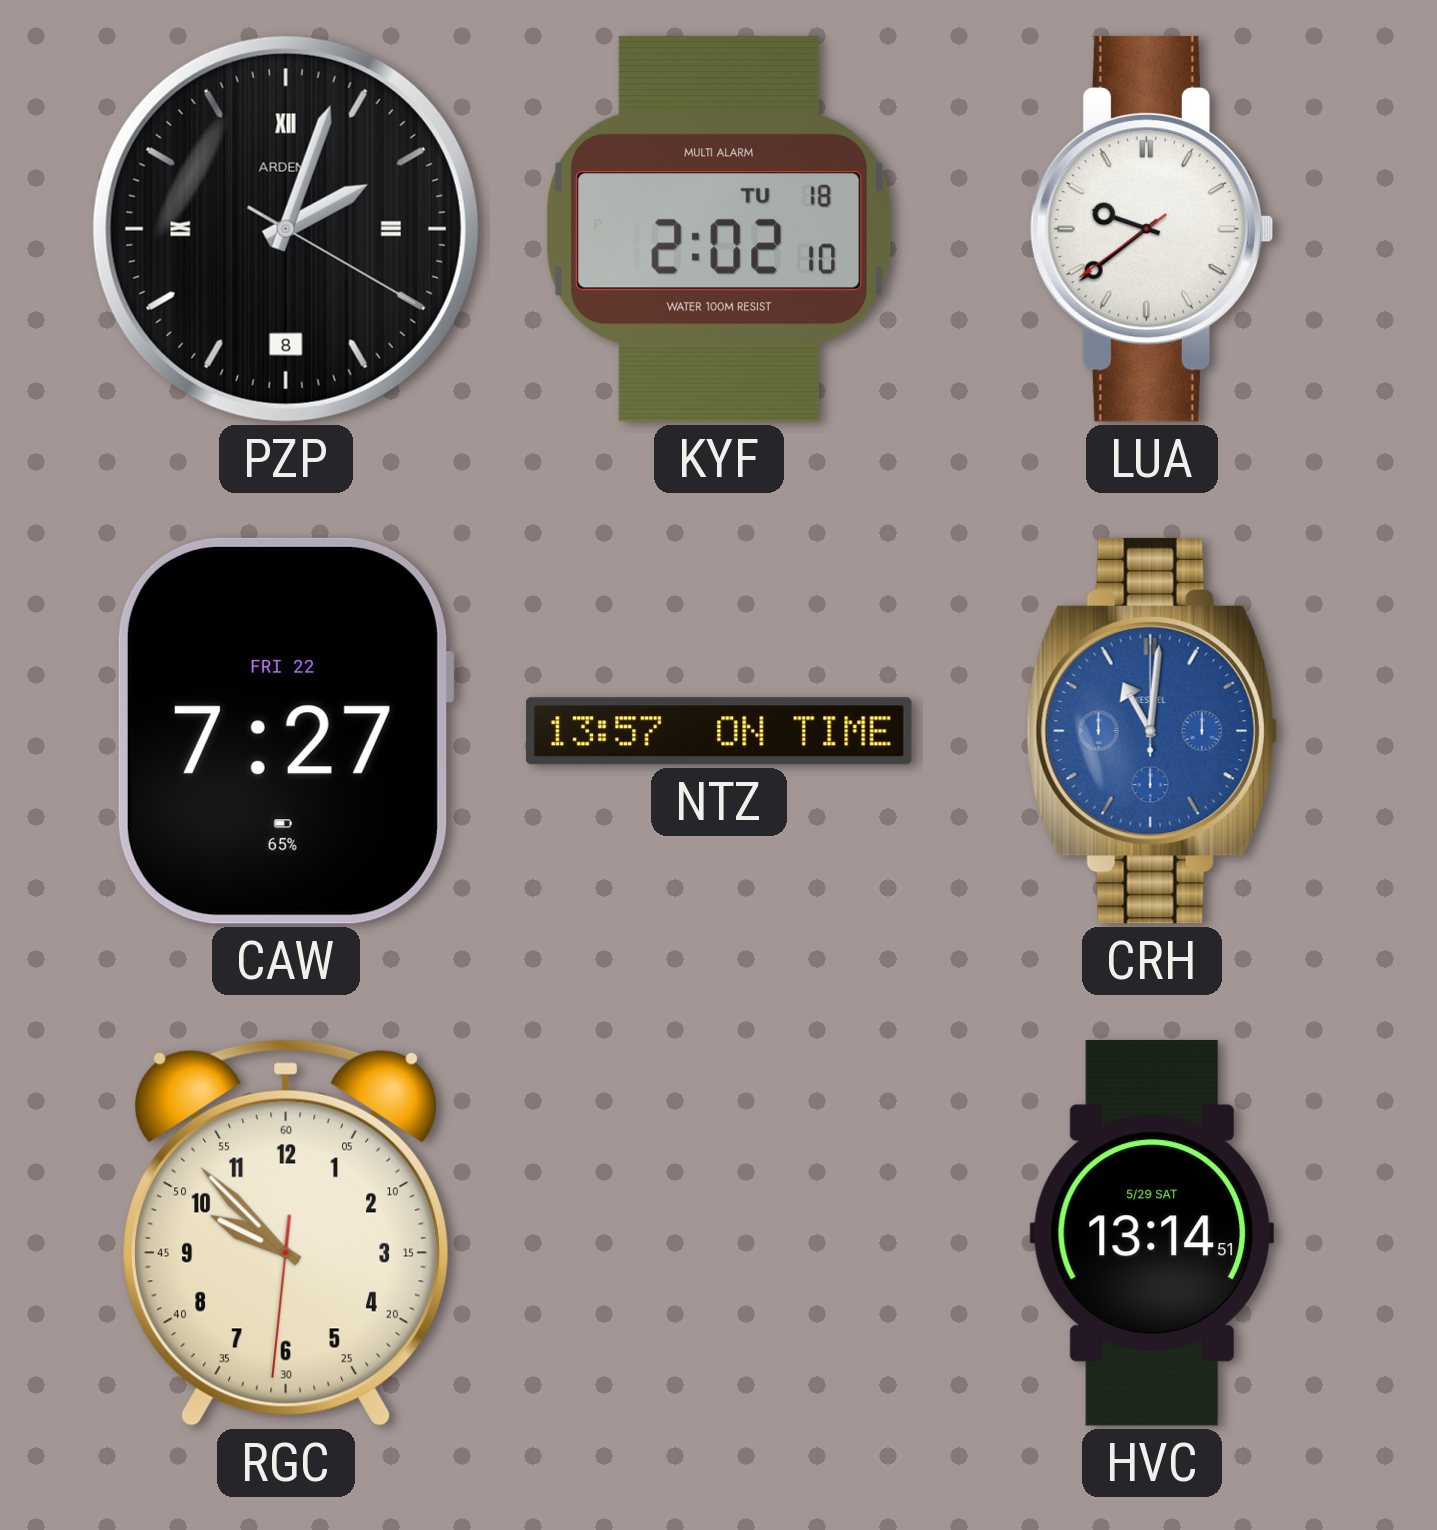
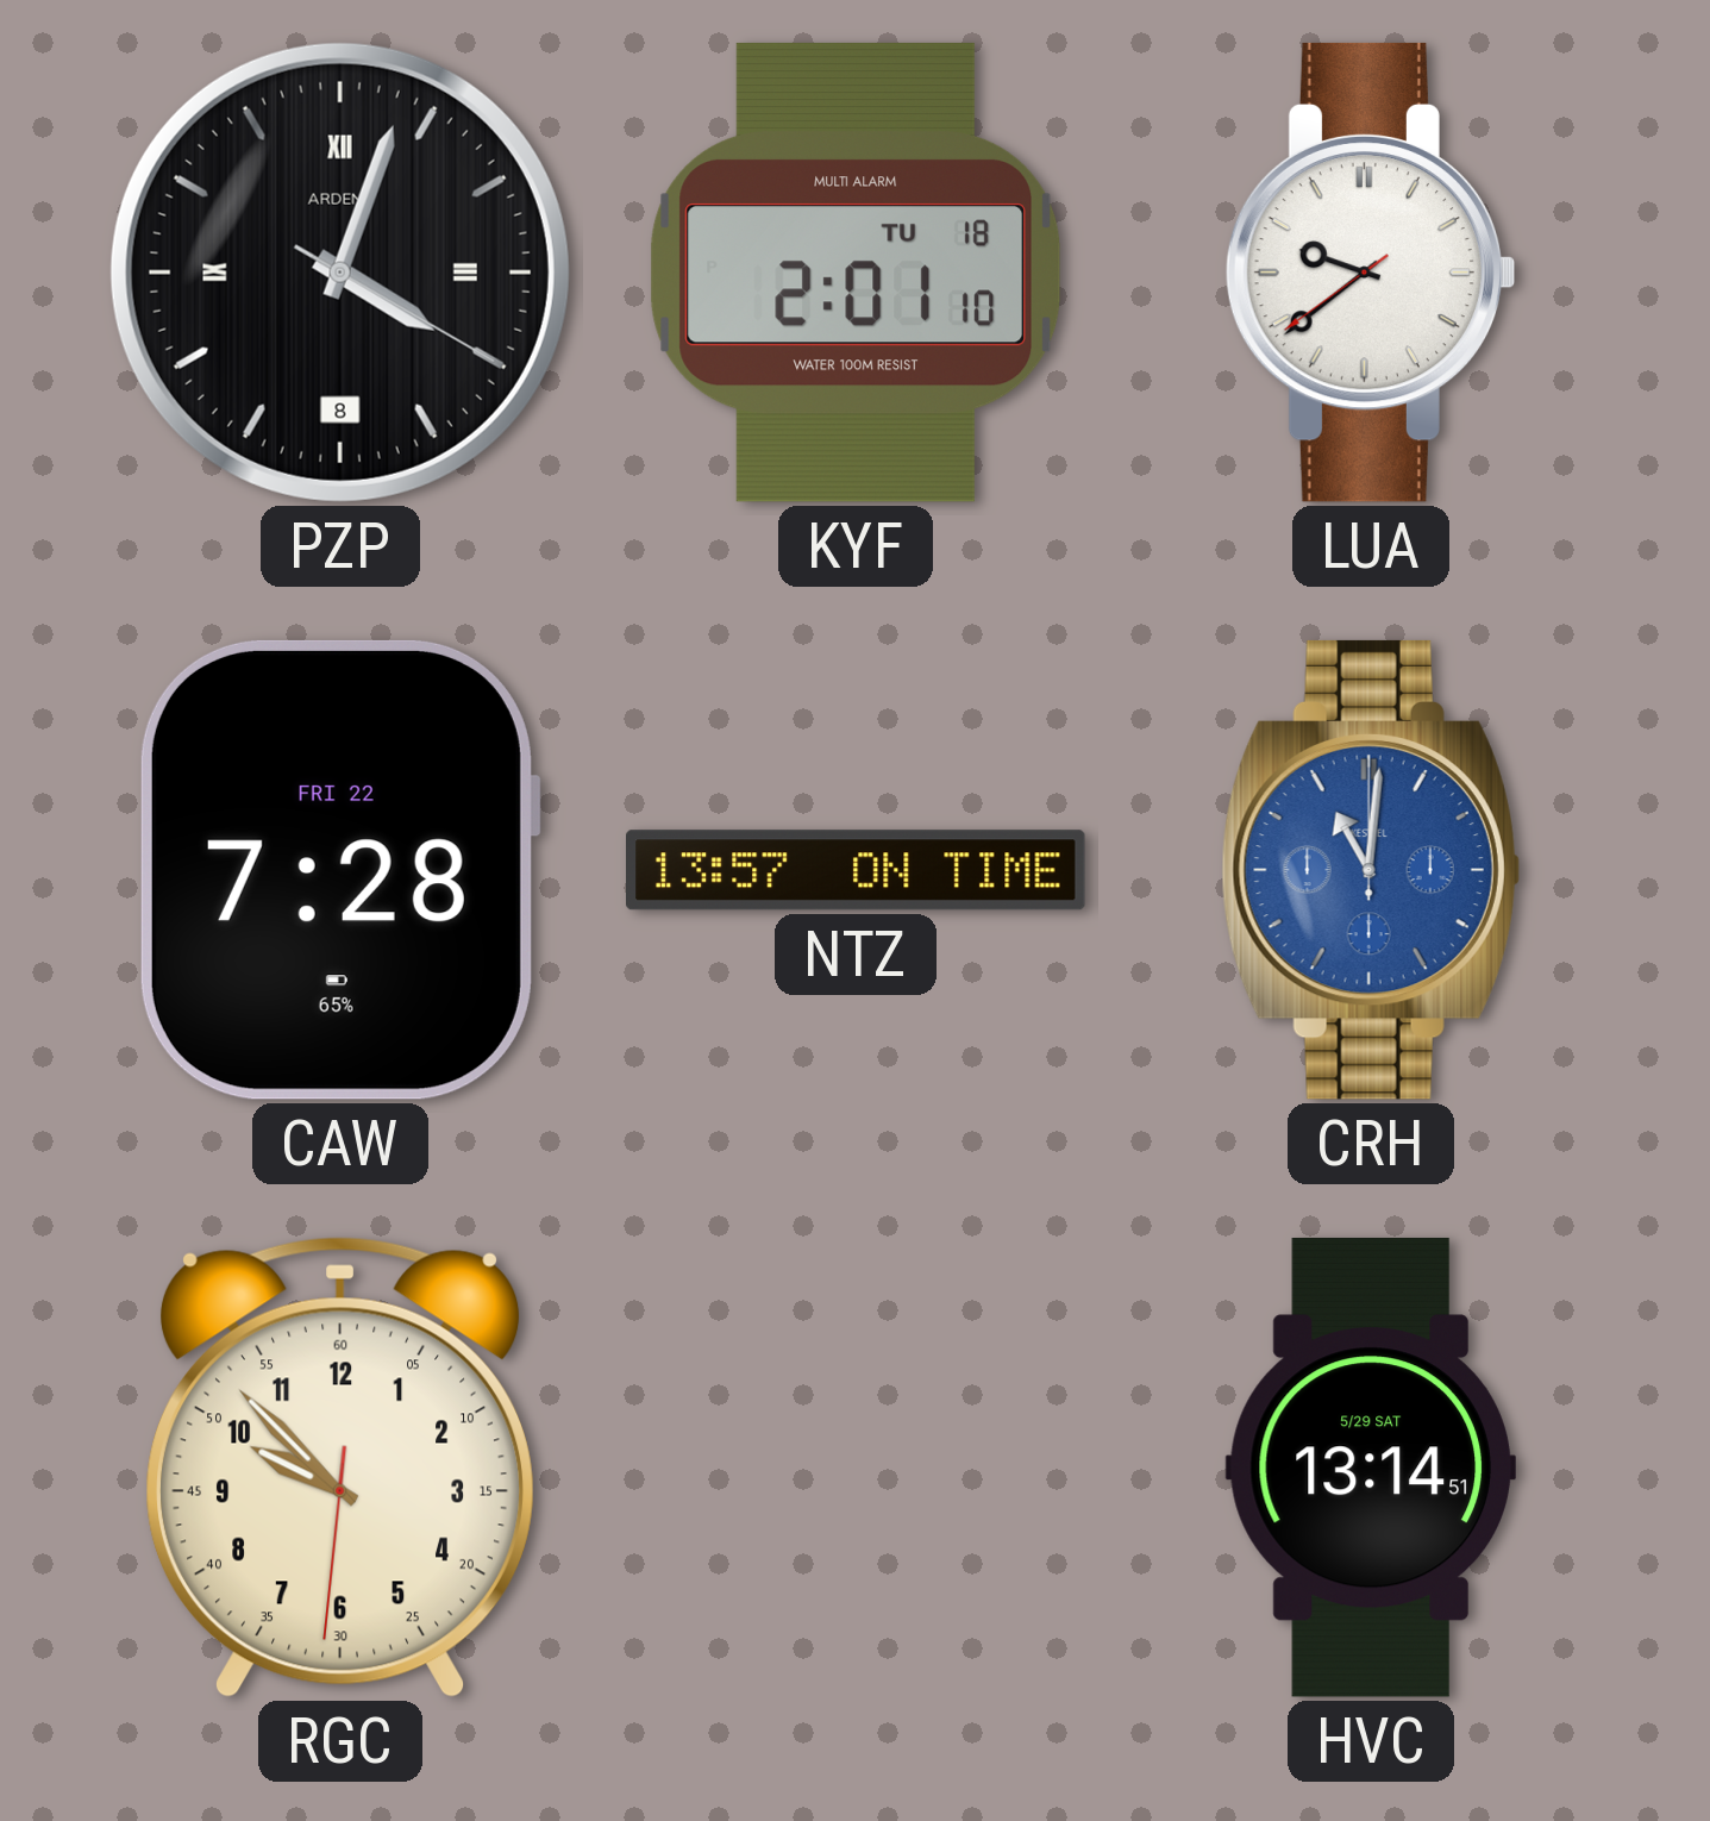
PZP: 2:03 -> 4:03
KYF: 2:02 -> 2:01
CAW: 7:27 -> 7:28
